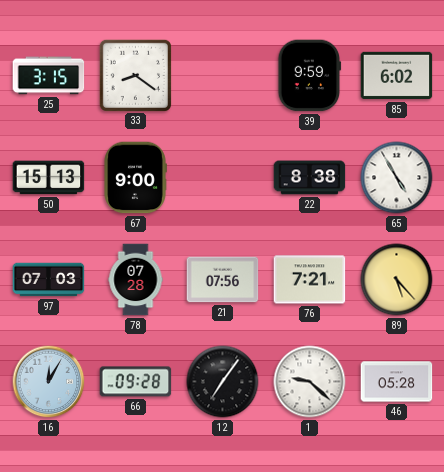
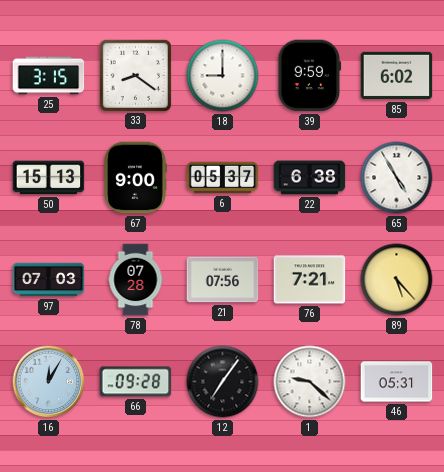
18: none -> 9:00
6: none -> 05:37
22: 8:38 -> 6:38
46: 05:28 -> 05:31
